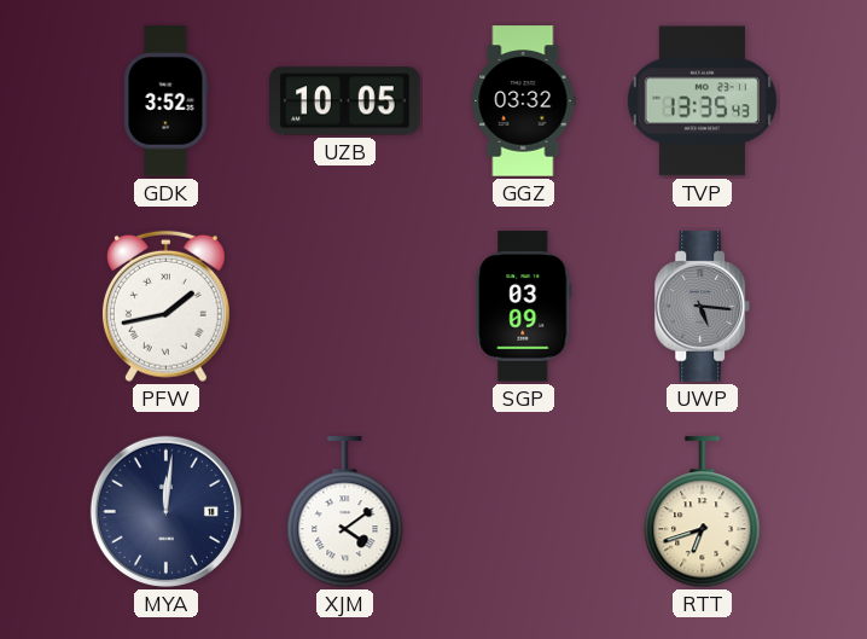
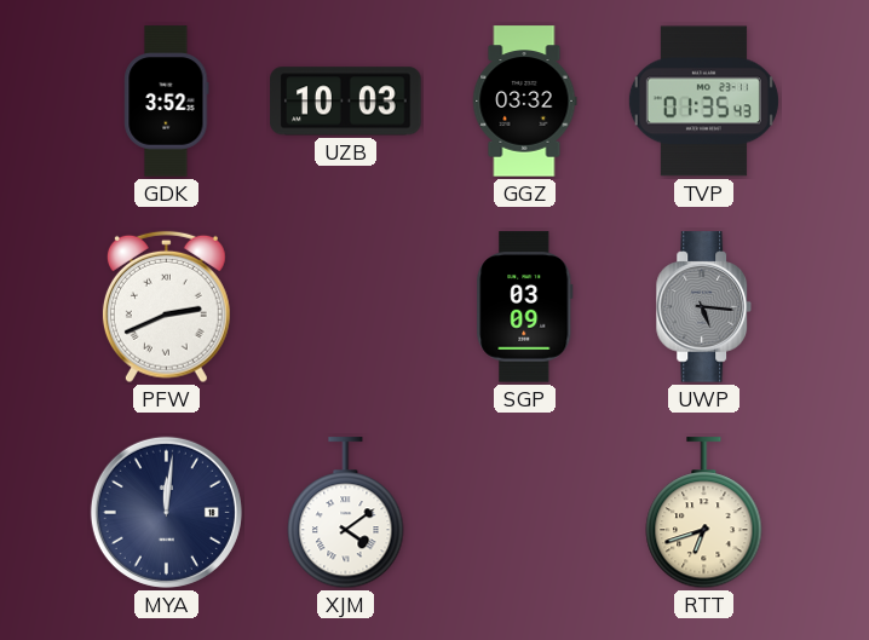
UZB: 10:05 -> 10:03
TVP: 13:35 -> 01:35
PFW: 1:43 -> 2:41
